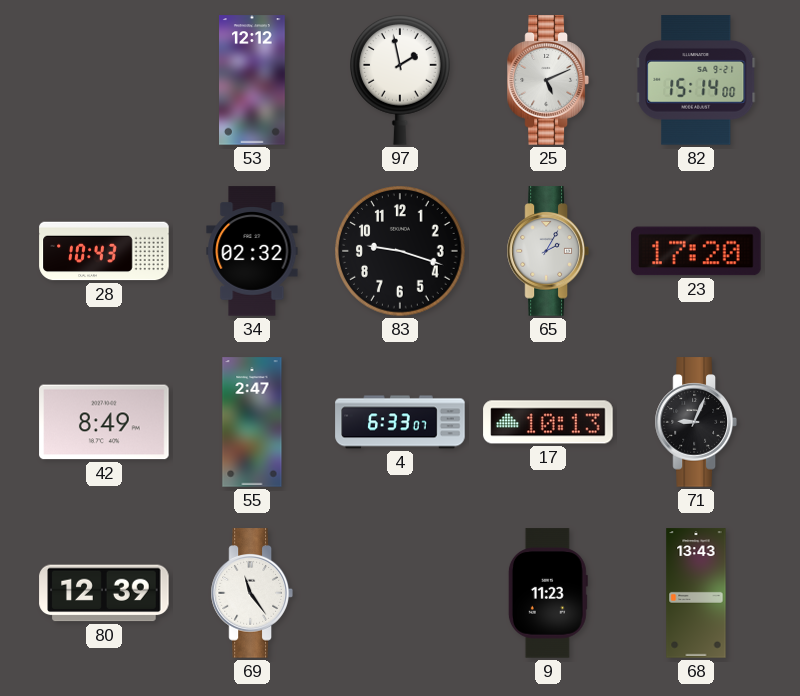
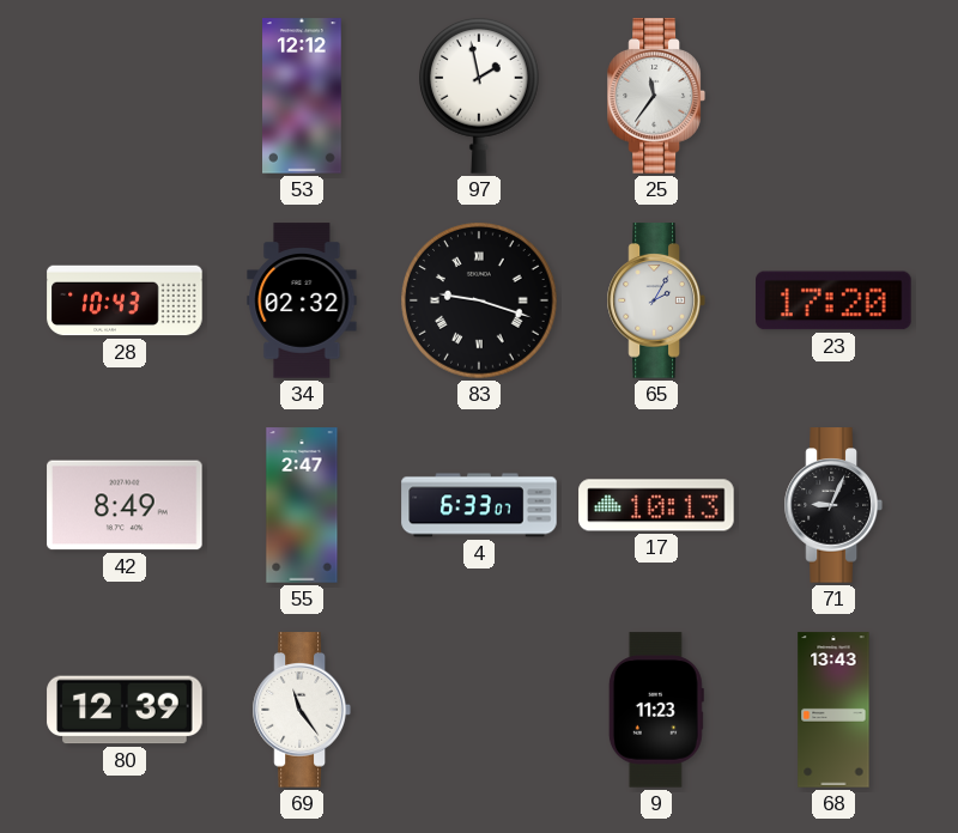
25: 5:11 -> 11:36
82: 15:14 -> none
83 numerals: Arabic -> Roman
